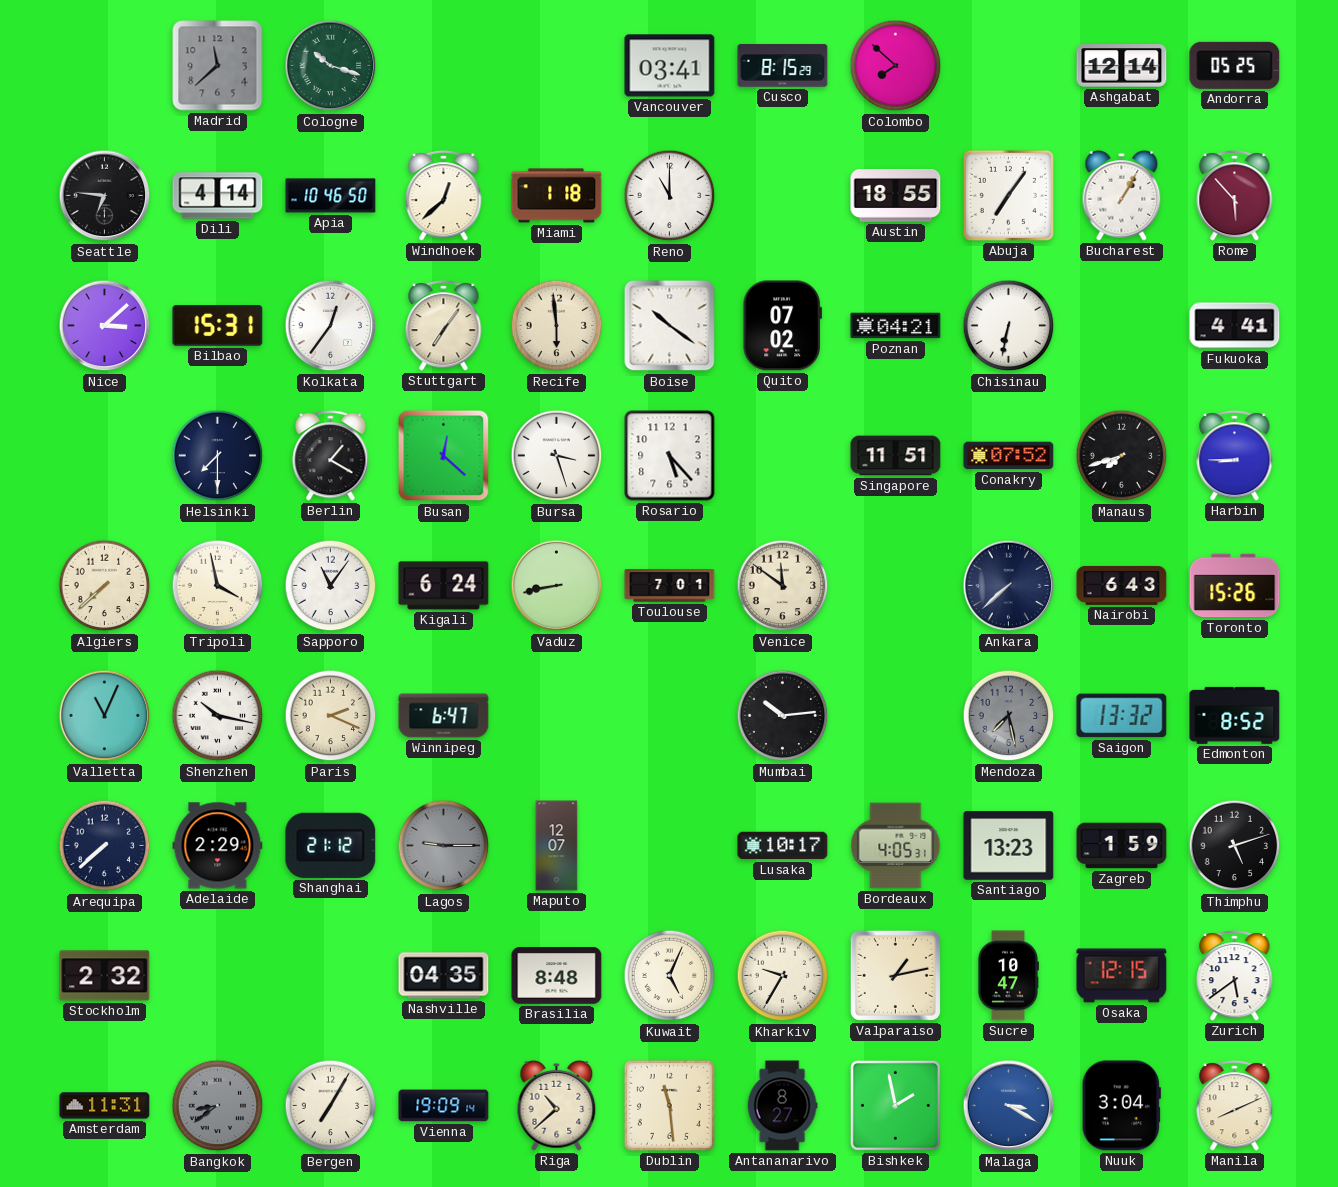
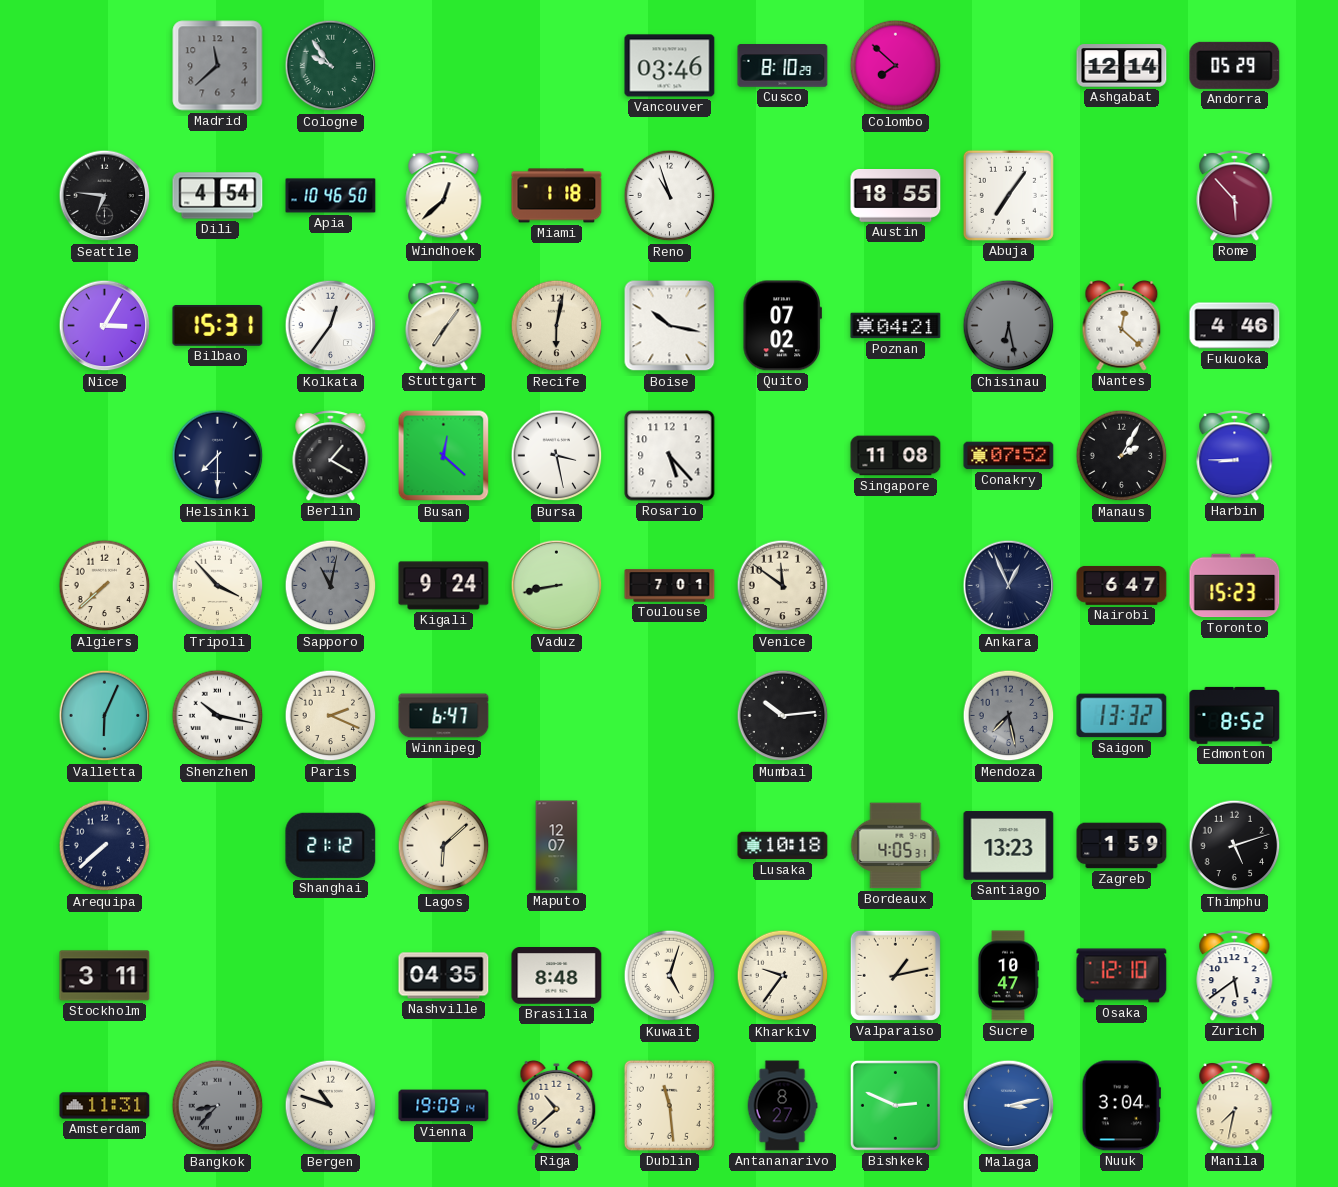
Cologne: 10:18 -> 9:54
Vancouver: 03:41 -> 03:46
Cusco: 8:15 -> 8:10
Andorra: 05:25 -> 05:29
Dili: 4:14 -> 4:54
Reno: 11:00 -> 10:57
Bucharest: 1:05 -> none
Nice: 3:08 -> 3:05
Recife: 5:59 -> 6:02
Boise: 10:21 -> 10:17
Chisinau: 6:32 -> 6:28
Chisinau dial: white -> grey
Nantes: none -> 12:22
Fukuoka: 4:41 -> 4:46
Bursa: 3:27 -> 3:28
Singapore: 11:51 -> 11:08
Manaus: 7:42 -> 2:05
Tripoli: 3:58 -> 3:53
Sapporo: 11:06 -> 11:02
Sapporo dial: white -> grey
Kigali: 6:24 -> 9:24
Ankara: 7:38 -> 12:56
Nairobi: 6:43 -> 6:47
Toronto: 15:26 -> 15:23
Valletta: 11:04 -> 6:04
Adelaide: 2:29 -> none
Lagos: 9:15 -> 6:08
Lagos dial: grey -> cream
Lusaka: 10:17 -> 10:18
Stockholm: 2:32 -> 3:11
Kuwait: 5:04 -> 5:03
Kharkiv: 9:35 -> 9:36
Osaka: 12:15 -> 12:10
Bangkok: 8:39 -> 8:37
Bergen: 7:05 -> 10:48
Bishkek: 1:58 -> 2:49
Malaga: 3:20 -> 3:13
Manila: 8:11 -> 7:32
